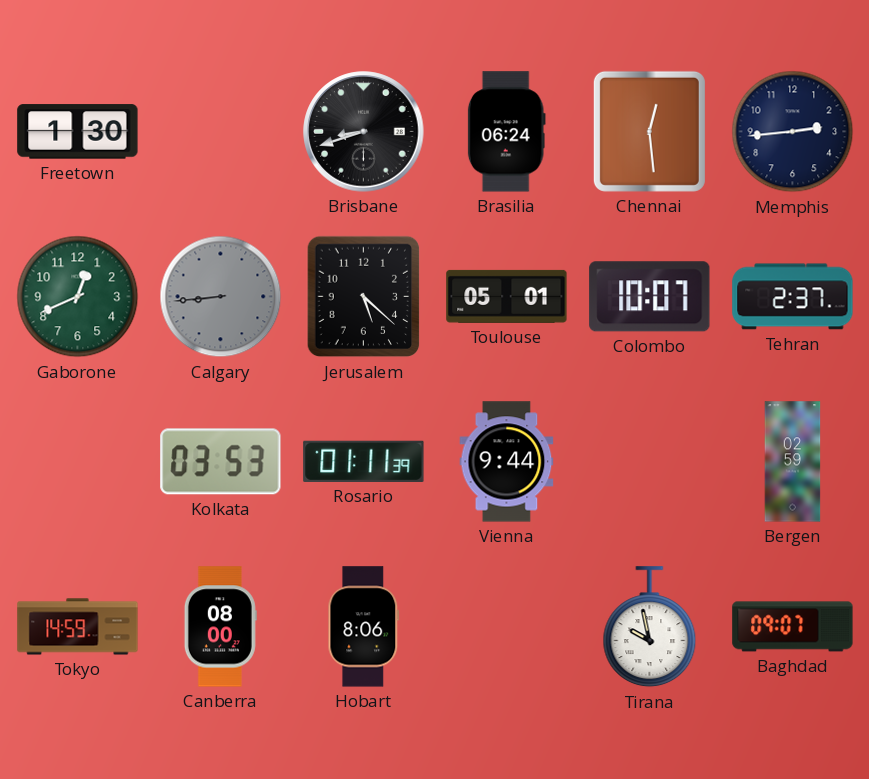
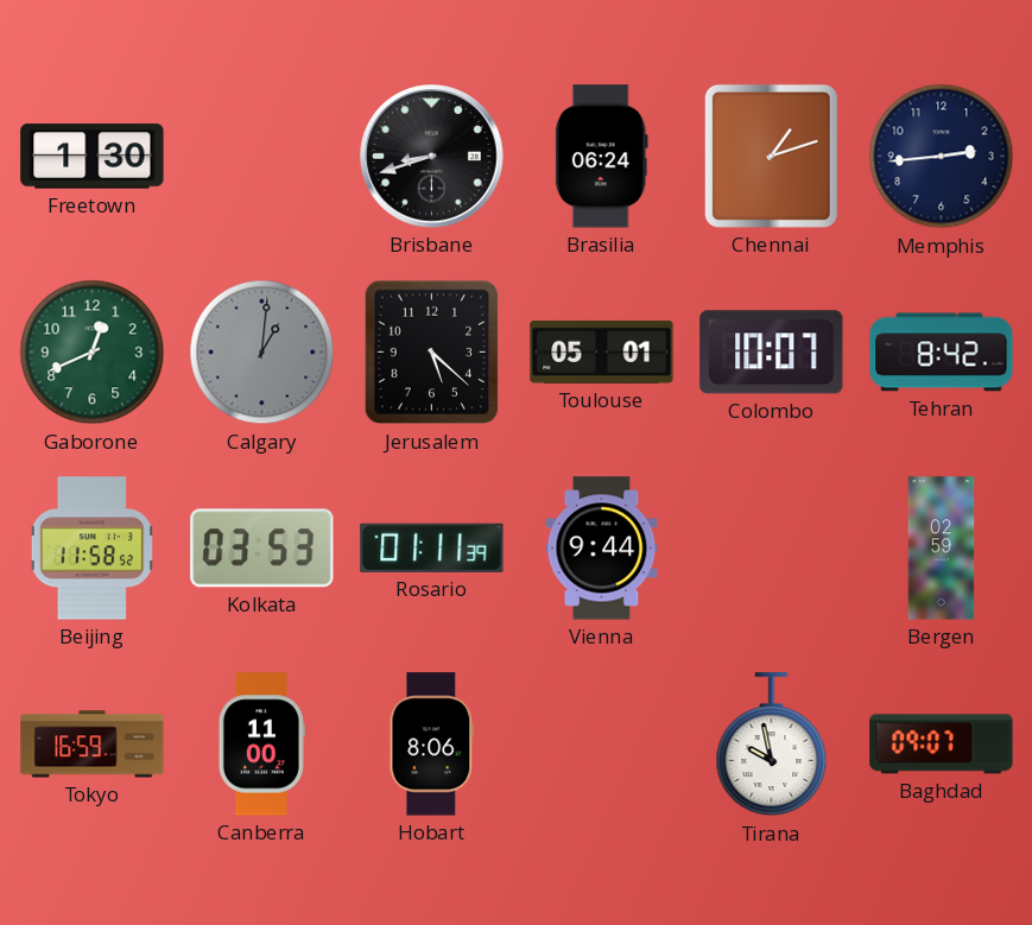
Chennai: 12:29 -> 1:12
Calgary: 8:44 -> 1:01
Tehran: 2:37 -> 8:42
Beijing: none -> 11:58
Tokyo: 14:59 -> 16:59
Canberra: 08:00 -> 11:00
